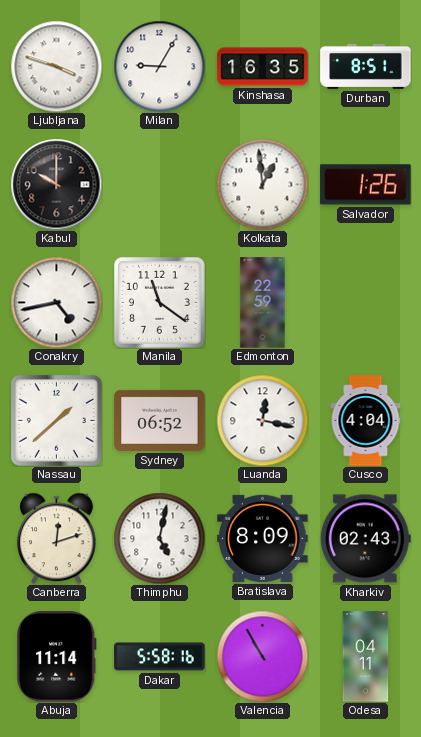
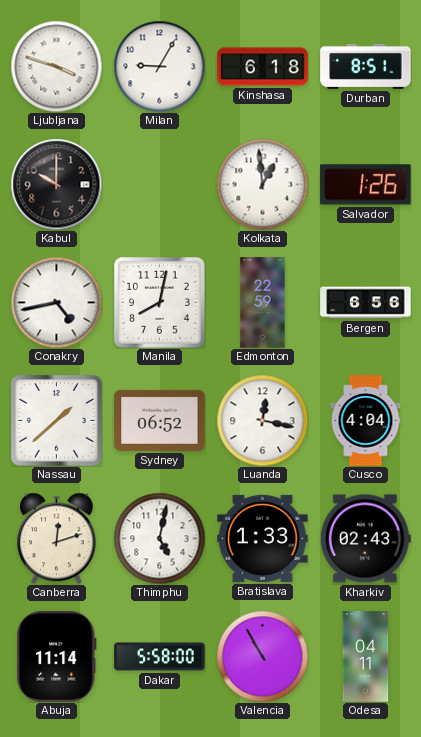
Kinshasa: 16:35 -> 6:18
Manila: 11:21 -> 8:02
Bergen: none -> 6:56
Bratislava: 8:09 -> 1:33
Dakar: 5:58:16 -> 5:58:00
